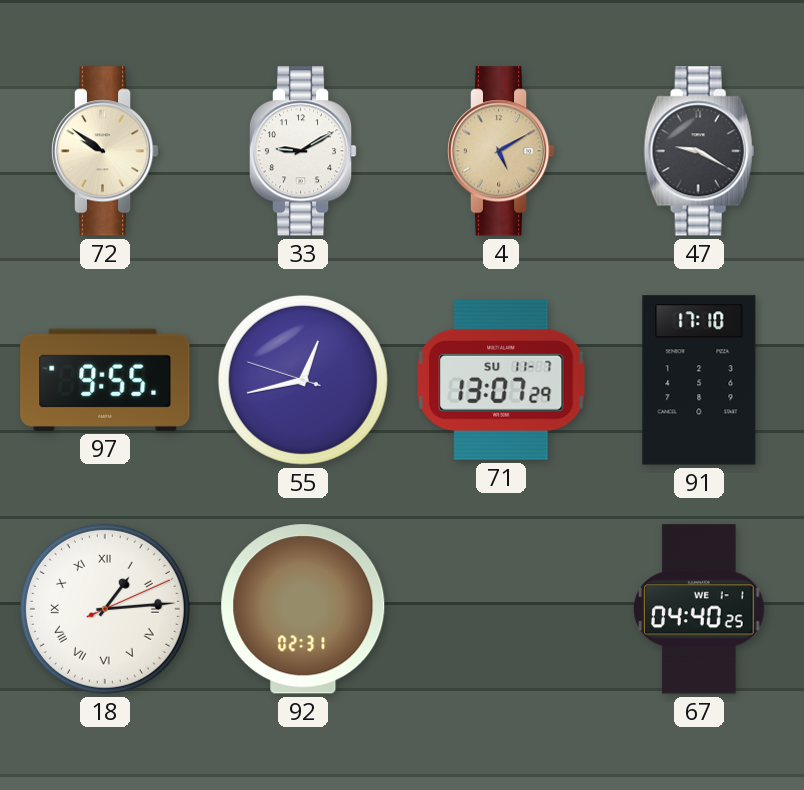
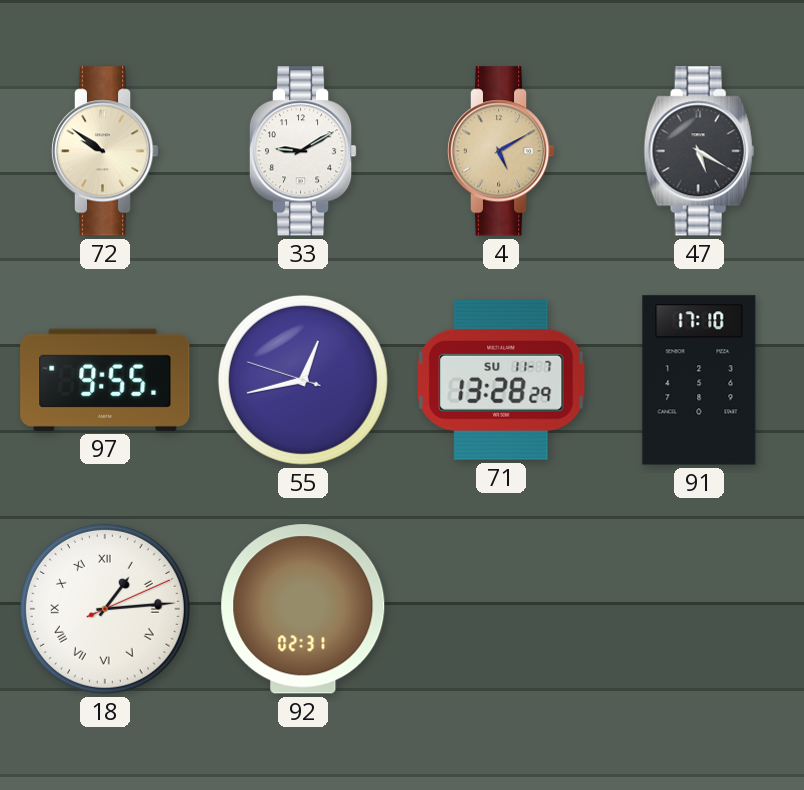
47: 9:20 -> 5:20
71: 13:07 -> 13:28
67: 04:40 -> none
